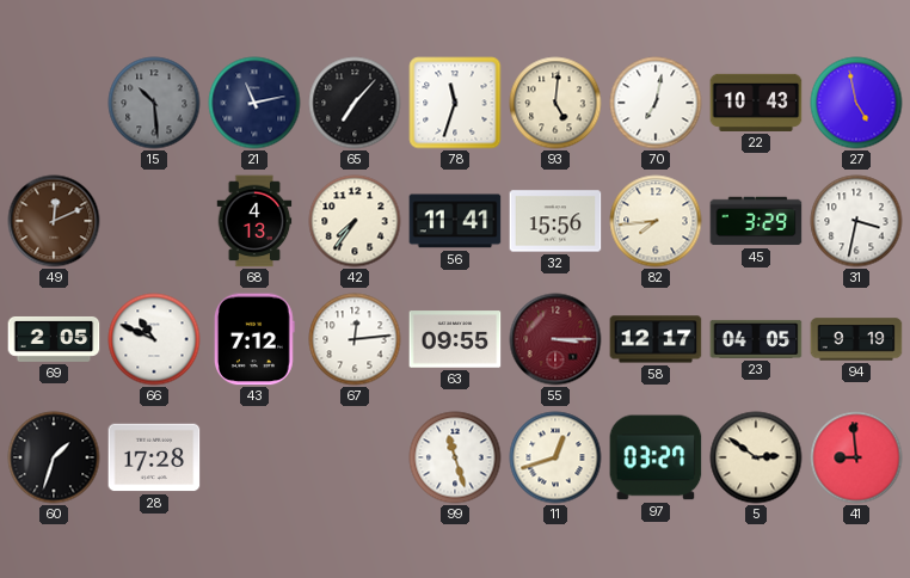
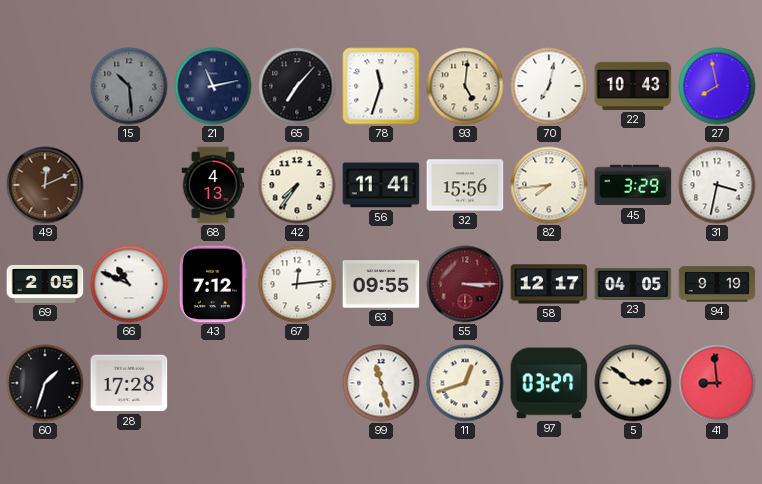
27: 4:58 -> 7:58
